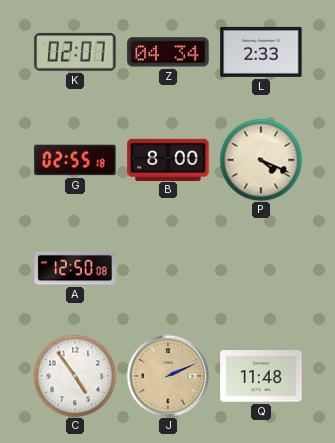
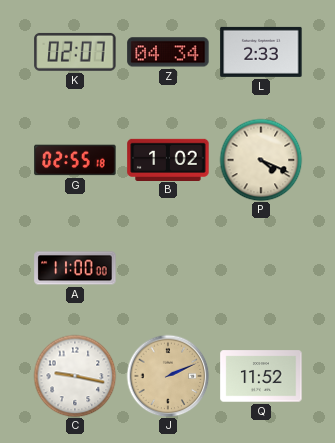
B: 8:00 -> 1:02
A: 12:50 -> 11:00
C: 4:54 -> 9:17
Q: 11:48 -> 11:52
